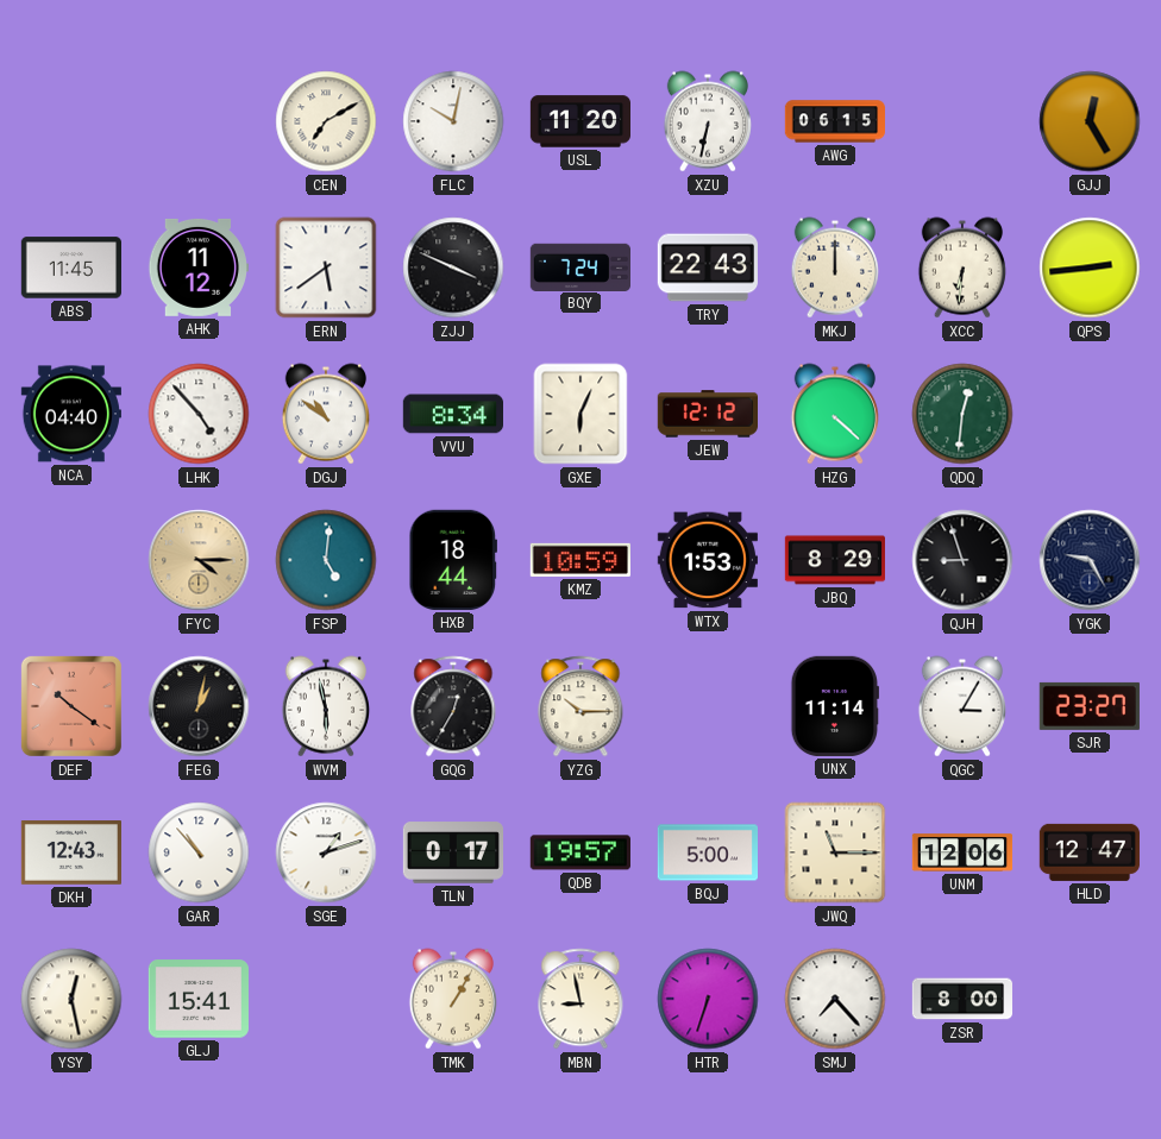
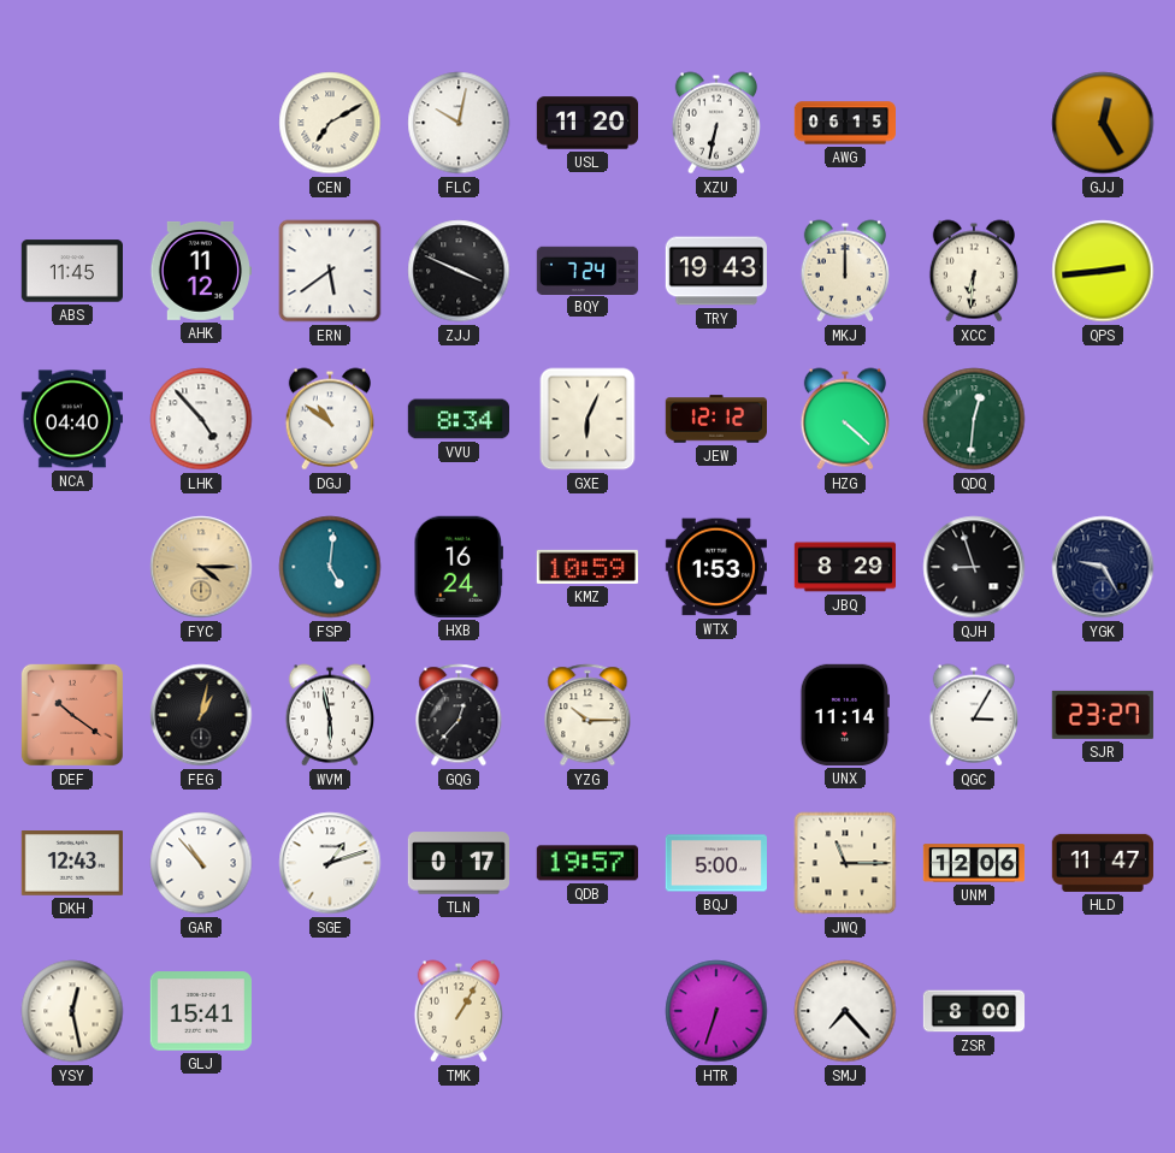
TRY: 22:43 -> 19:43
HXB: 18:44 -> 16:24
GQG: 12:35 -> 12:37
HLD: 12:47 -> 11:47
MBN: 8:58 -> none
